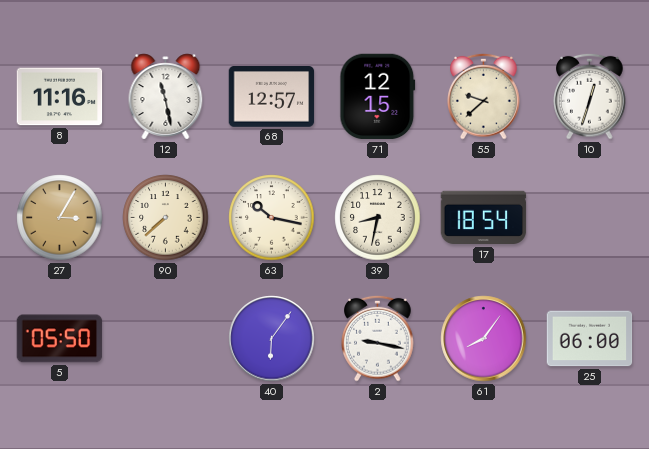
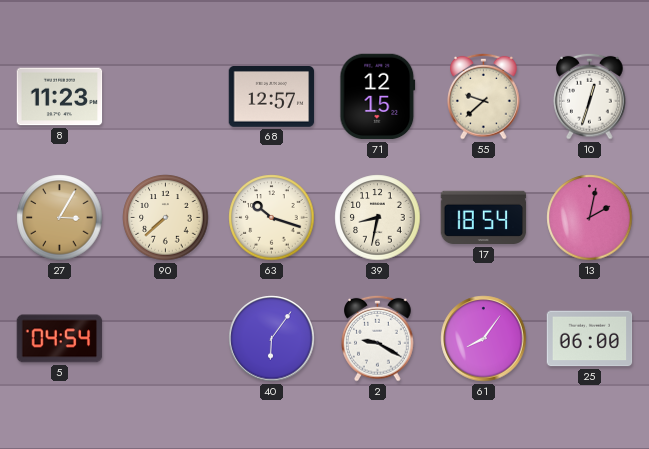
8: 11:16 -> 11:23
12: 11:28 -> none
63: 10:17 -> 10:18
13: none -> 2:02
5: 05:50 -> 04:54
2: 9:17 -> 9:20
